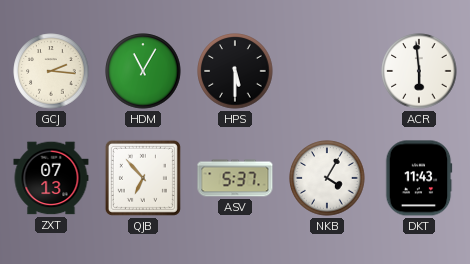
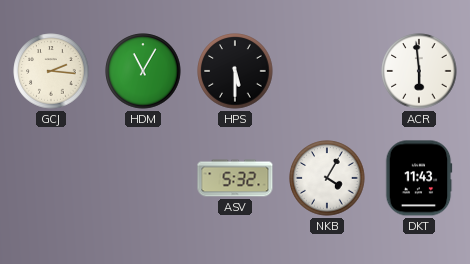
ZXT: 07:13 -> none
QJB: 6:53 -> none
ASV: 5:37 -> 5:32
